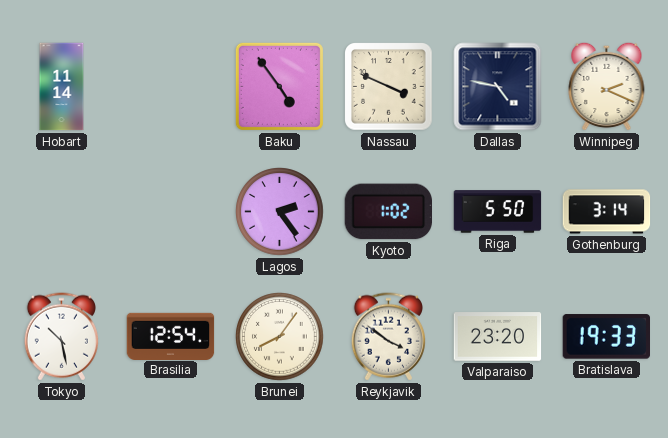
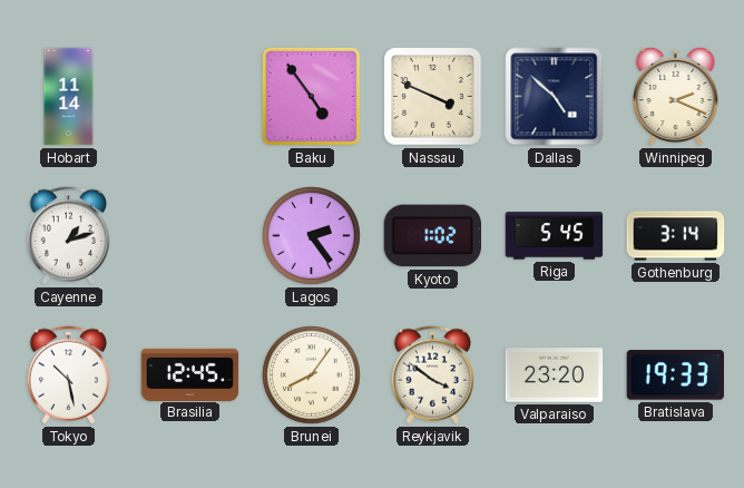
Dallas: 4:47 -> 4:52
Cayenne: none -> 1:12
Riga: 5:50 -> 5:45
Brasilia: 12:54 -> 12:45
